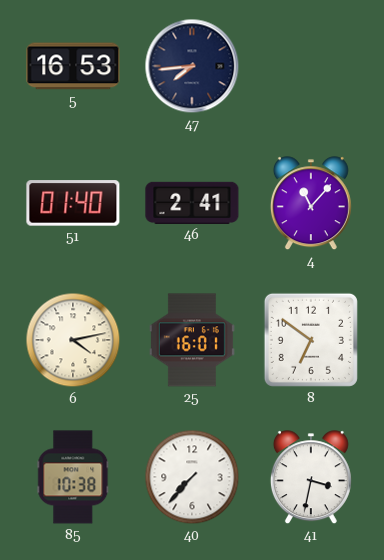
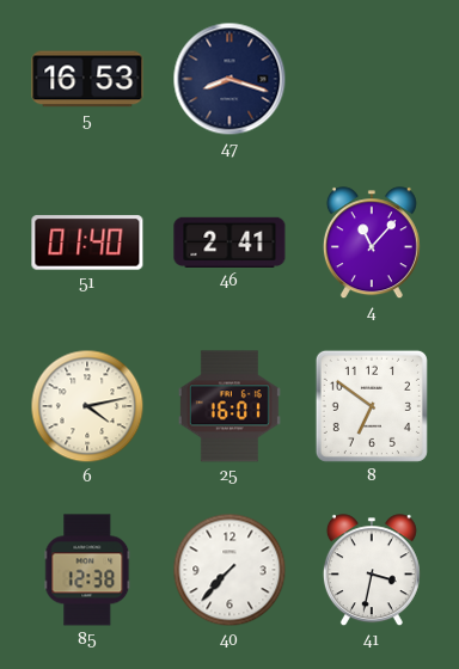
47: 7:44 -> 8:18
85: 10:38 -> 12:38
